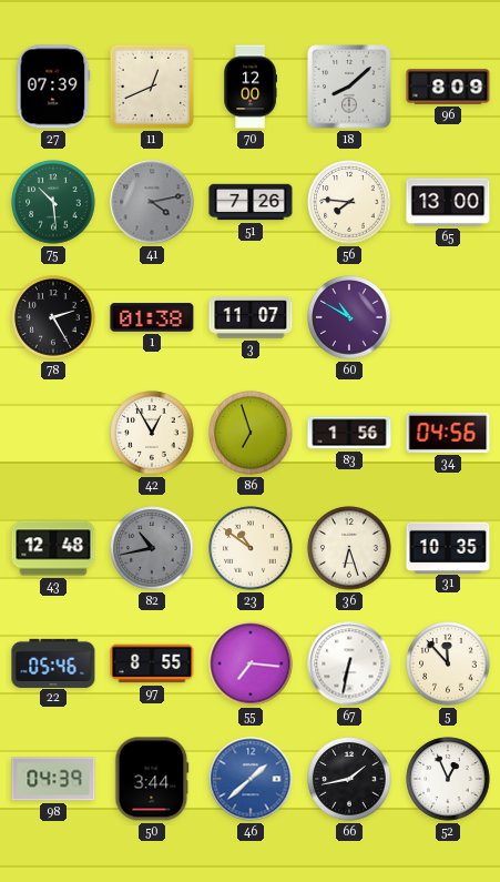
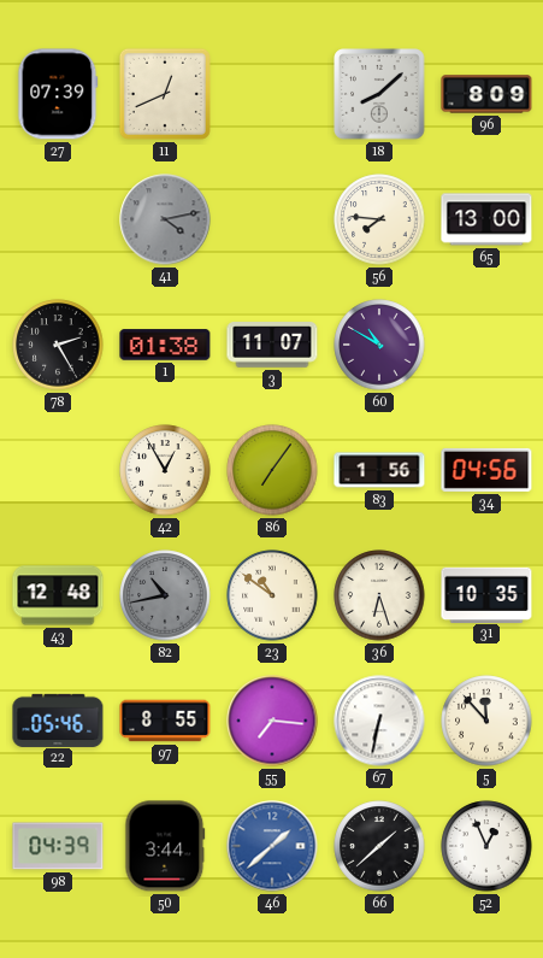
70: 12:00 -> none
75: 10:29 -> none
51: 7:26 -> none
86: 6:57 -> 7:06
66: 1:43 -> 1:38
